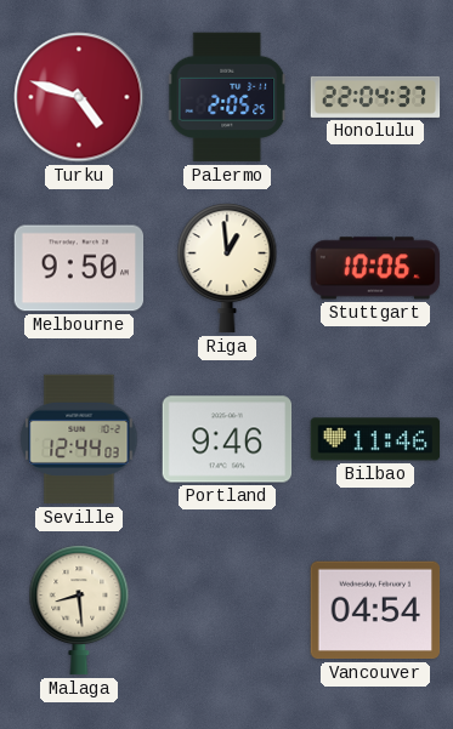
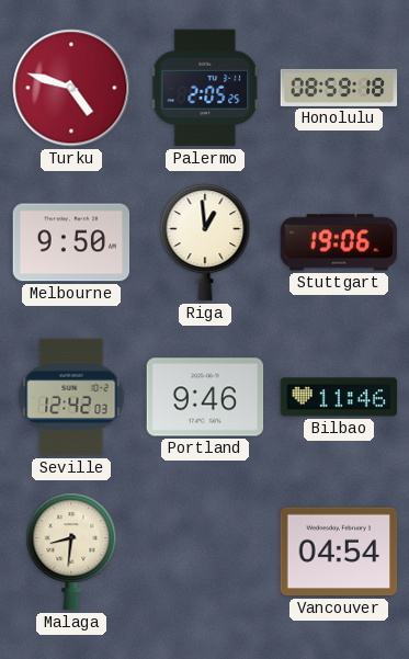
Honolulu: 22:04 -> 08:59
Stuttgart: 10:06 -> 19:06
Seville: 12:44 -> 12:42
Malaga: 8:29 -> 8:31
